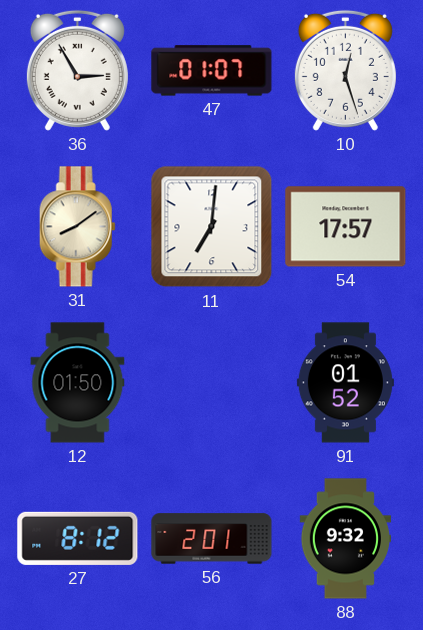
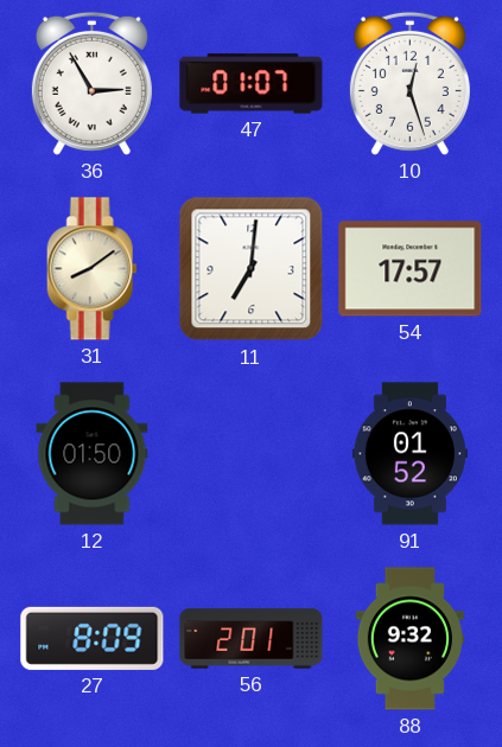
27: 8:12 -> 8:09
